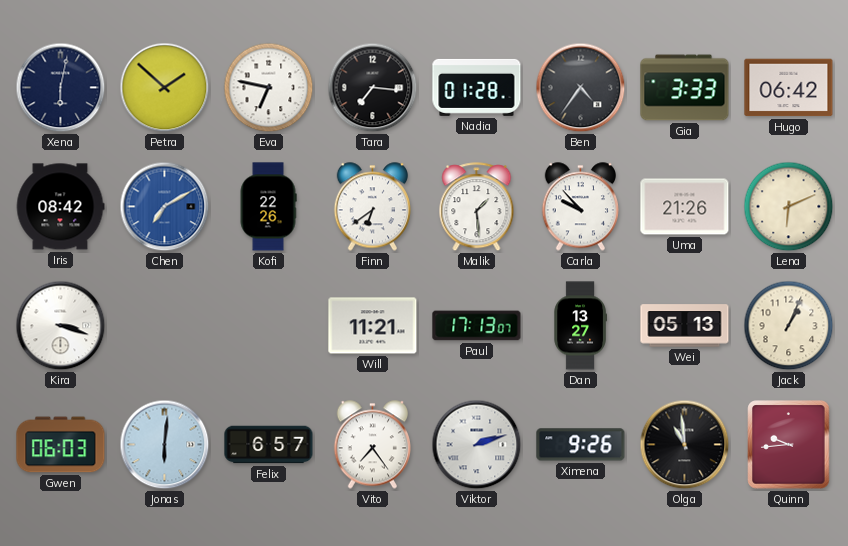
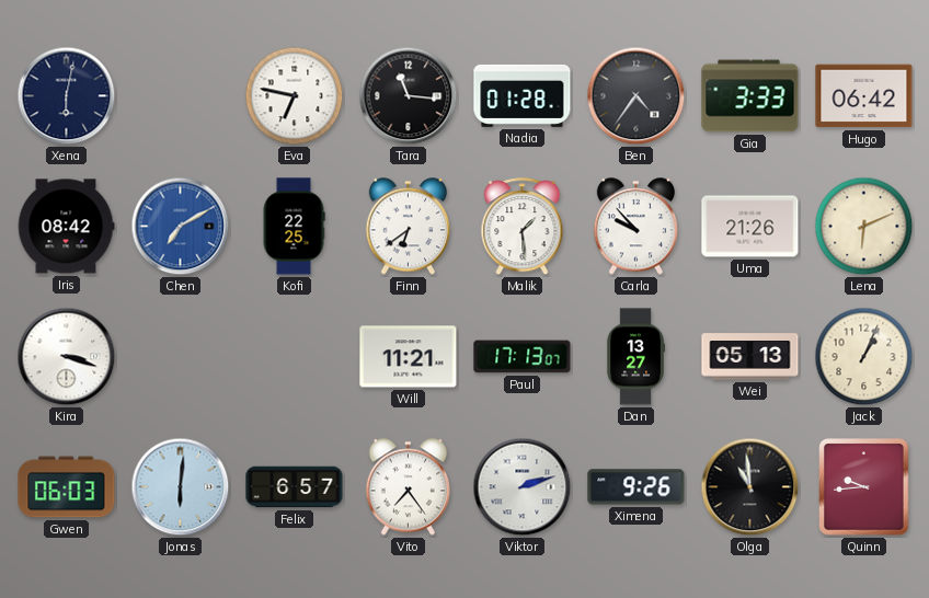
Petra: 1:52 -> none
Tara: 7:16 -> 11:16
Kofi: 22:26 -> 22:25
